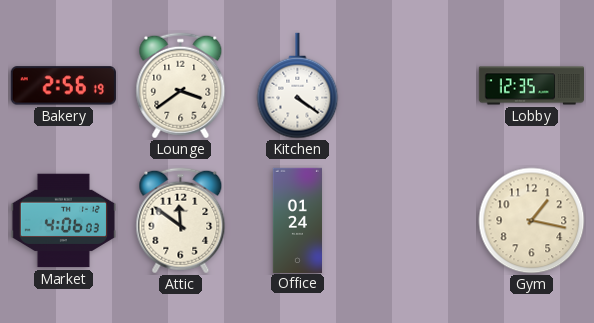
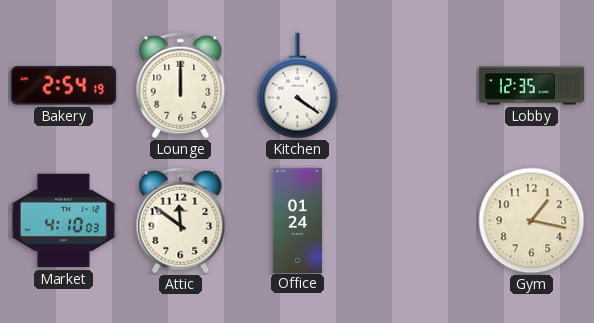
Bakery: 2:56 -> 2:54
Lounge: 3:39 -> 12:00
Market: 4:06 -> 4:10
